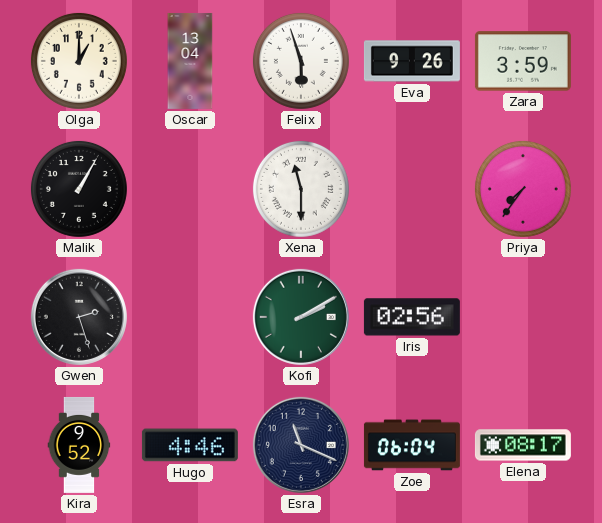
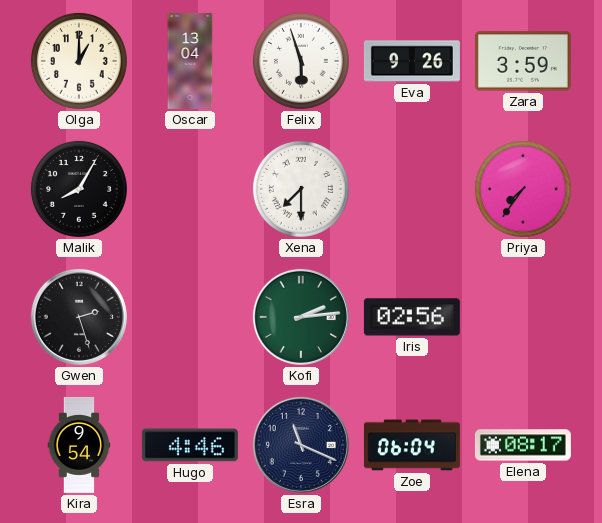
Malik: 1:05 -> 8:05
Xena: 11:30 -> 7:30
Kofi: 2:10 -> 2:14
Kira: 9:52 -> 9:54
